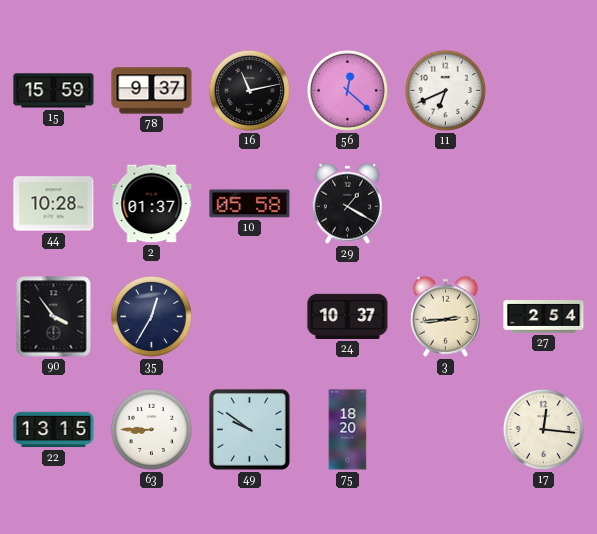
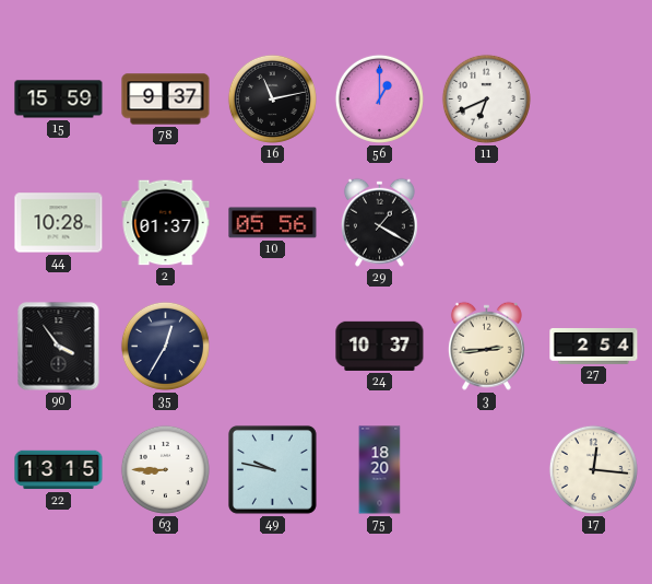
56: 12:22 -> 1:00
10: 05:58 -> 05:56
49: 9:51 -> 9:47
